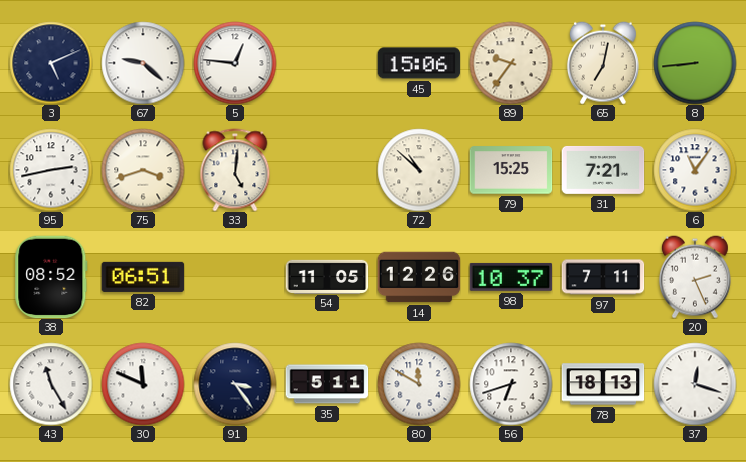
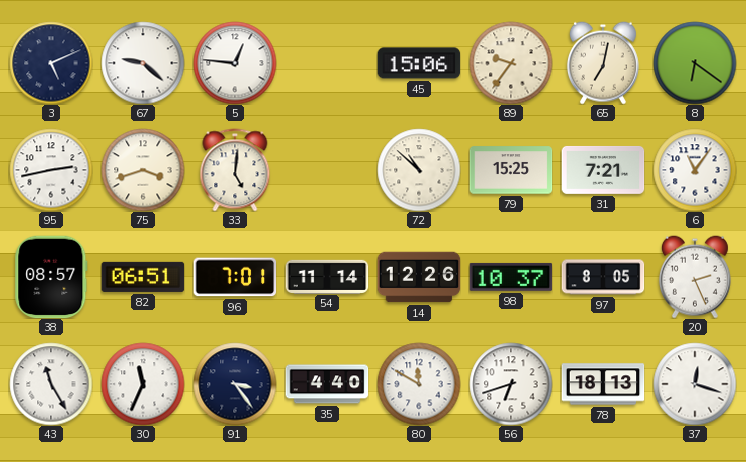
8: 8:44 -> 6:21
38: 08:52 -> 08:57
96: none -> 7:01
54: 11:05 -> 11:14
97: 7:11 -> 8:05
30: 11:49 -> 11:34
35: 5:11 -> 4:40
